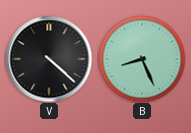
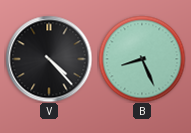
V: 4:22 -> 4:23
